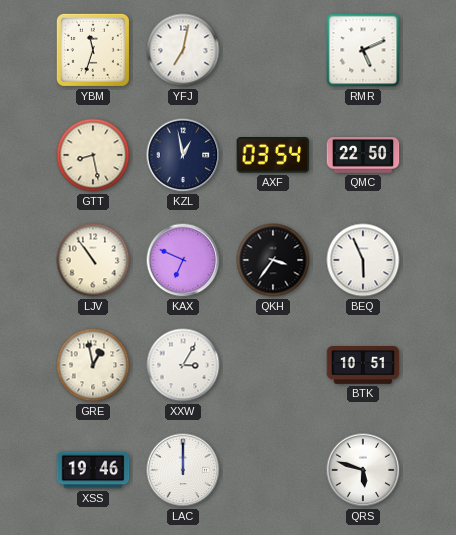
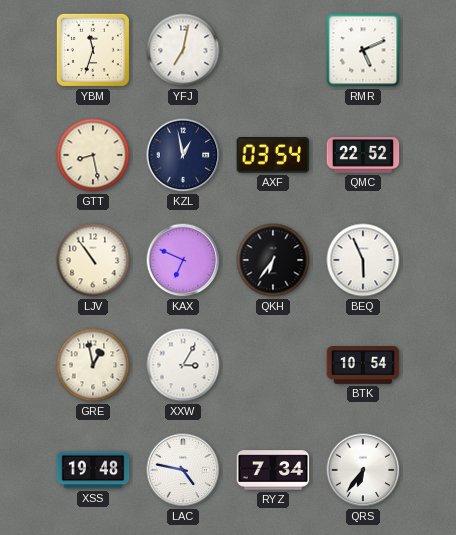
QMC: 22:50 -> 22:52
QKH: 3:36 -> 6:36
BTK: 10:51 -> 10:54
XSS: 19:46 -> 19:48
LAC: 12:00 -> 4:47
RYZ: none -> 7:34
QRS: 5:48 -> 6:36
